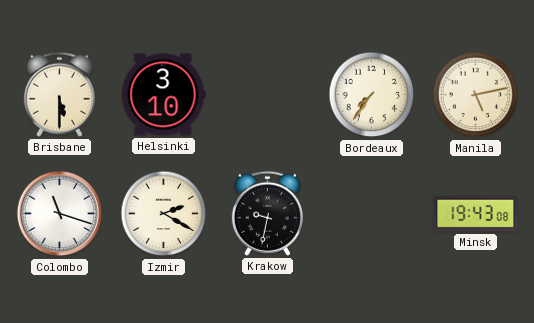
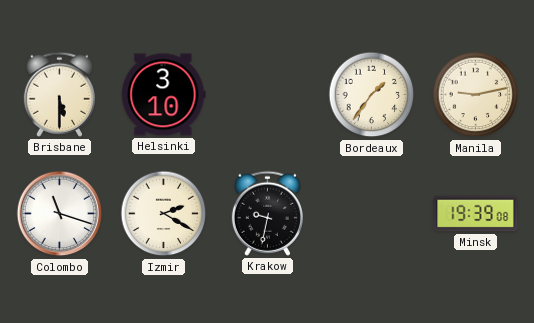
Bordeaux: 7:36 -> 1:36
Manila: 5:13 -> 9:13
Minsk: 19:43 -> 19:39
